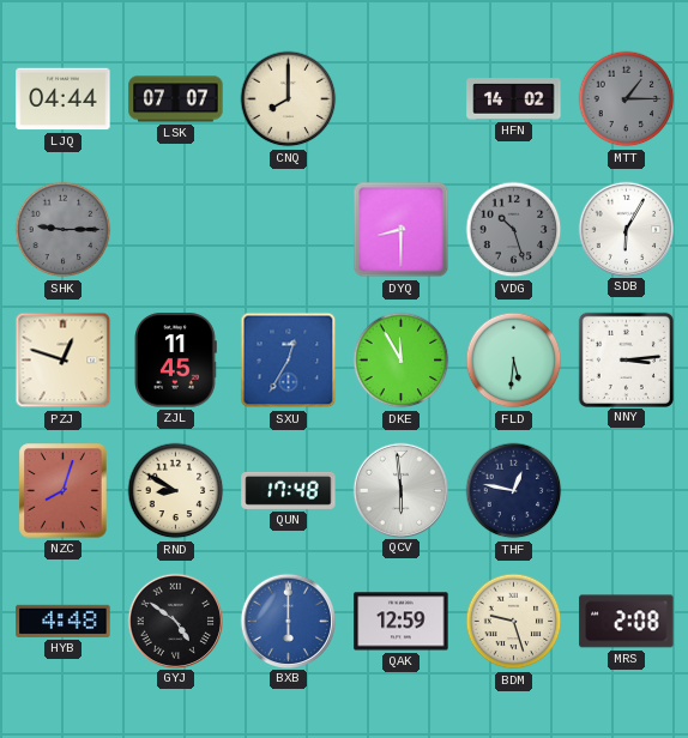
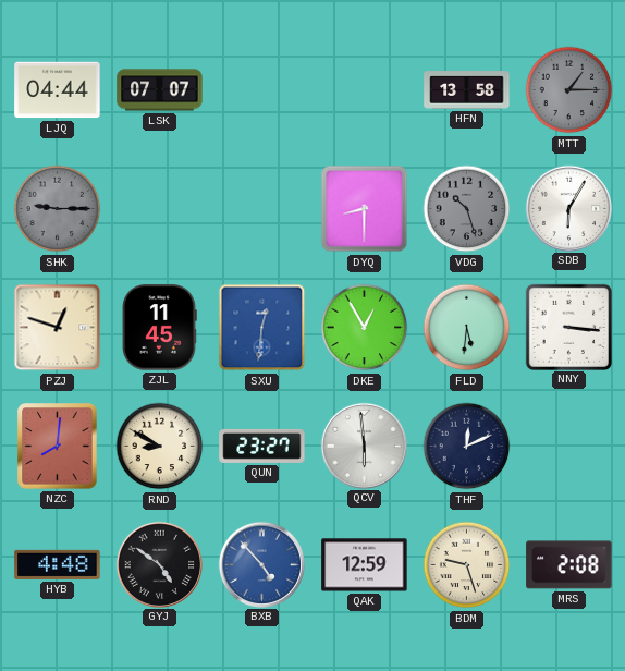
CNQ: 8:00 -> none
HFN: 14:02 -> 13:58
SXU: 12:35 -> 12:31
DKE: 11:55 -> 12:55
NNY: 3:14 -> 3:16
NZC: 8:03 -> 8:01
QUN: 17:48 -> 23:27
THF: 12:47 -> 12:11
BXB: 6:00 -> 4:53
